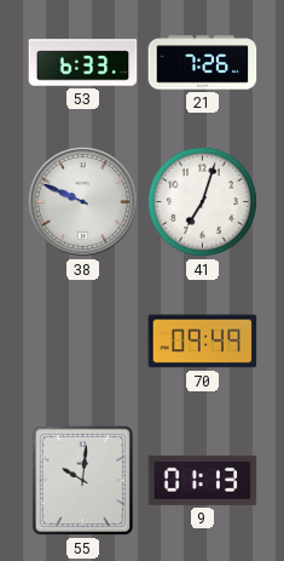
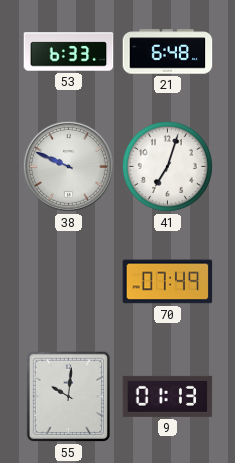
21: 7:26 -> 6:48
70: 09:49 -> 07:49
